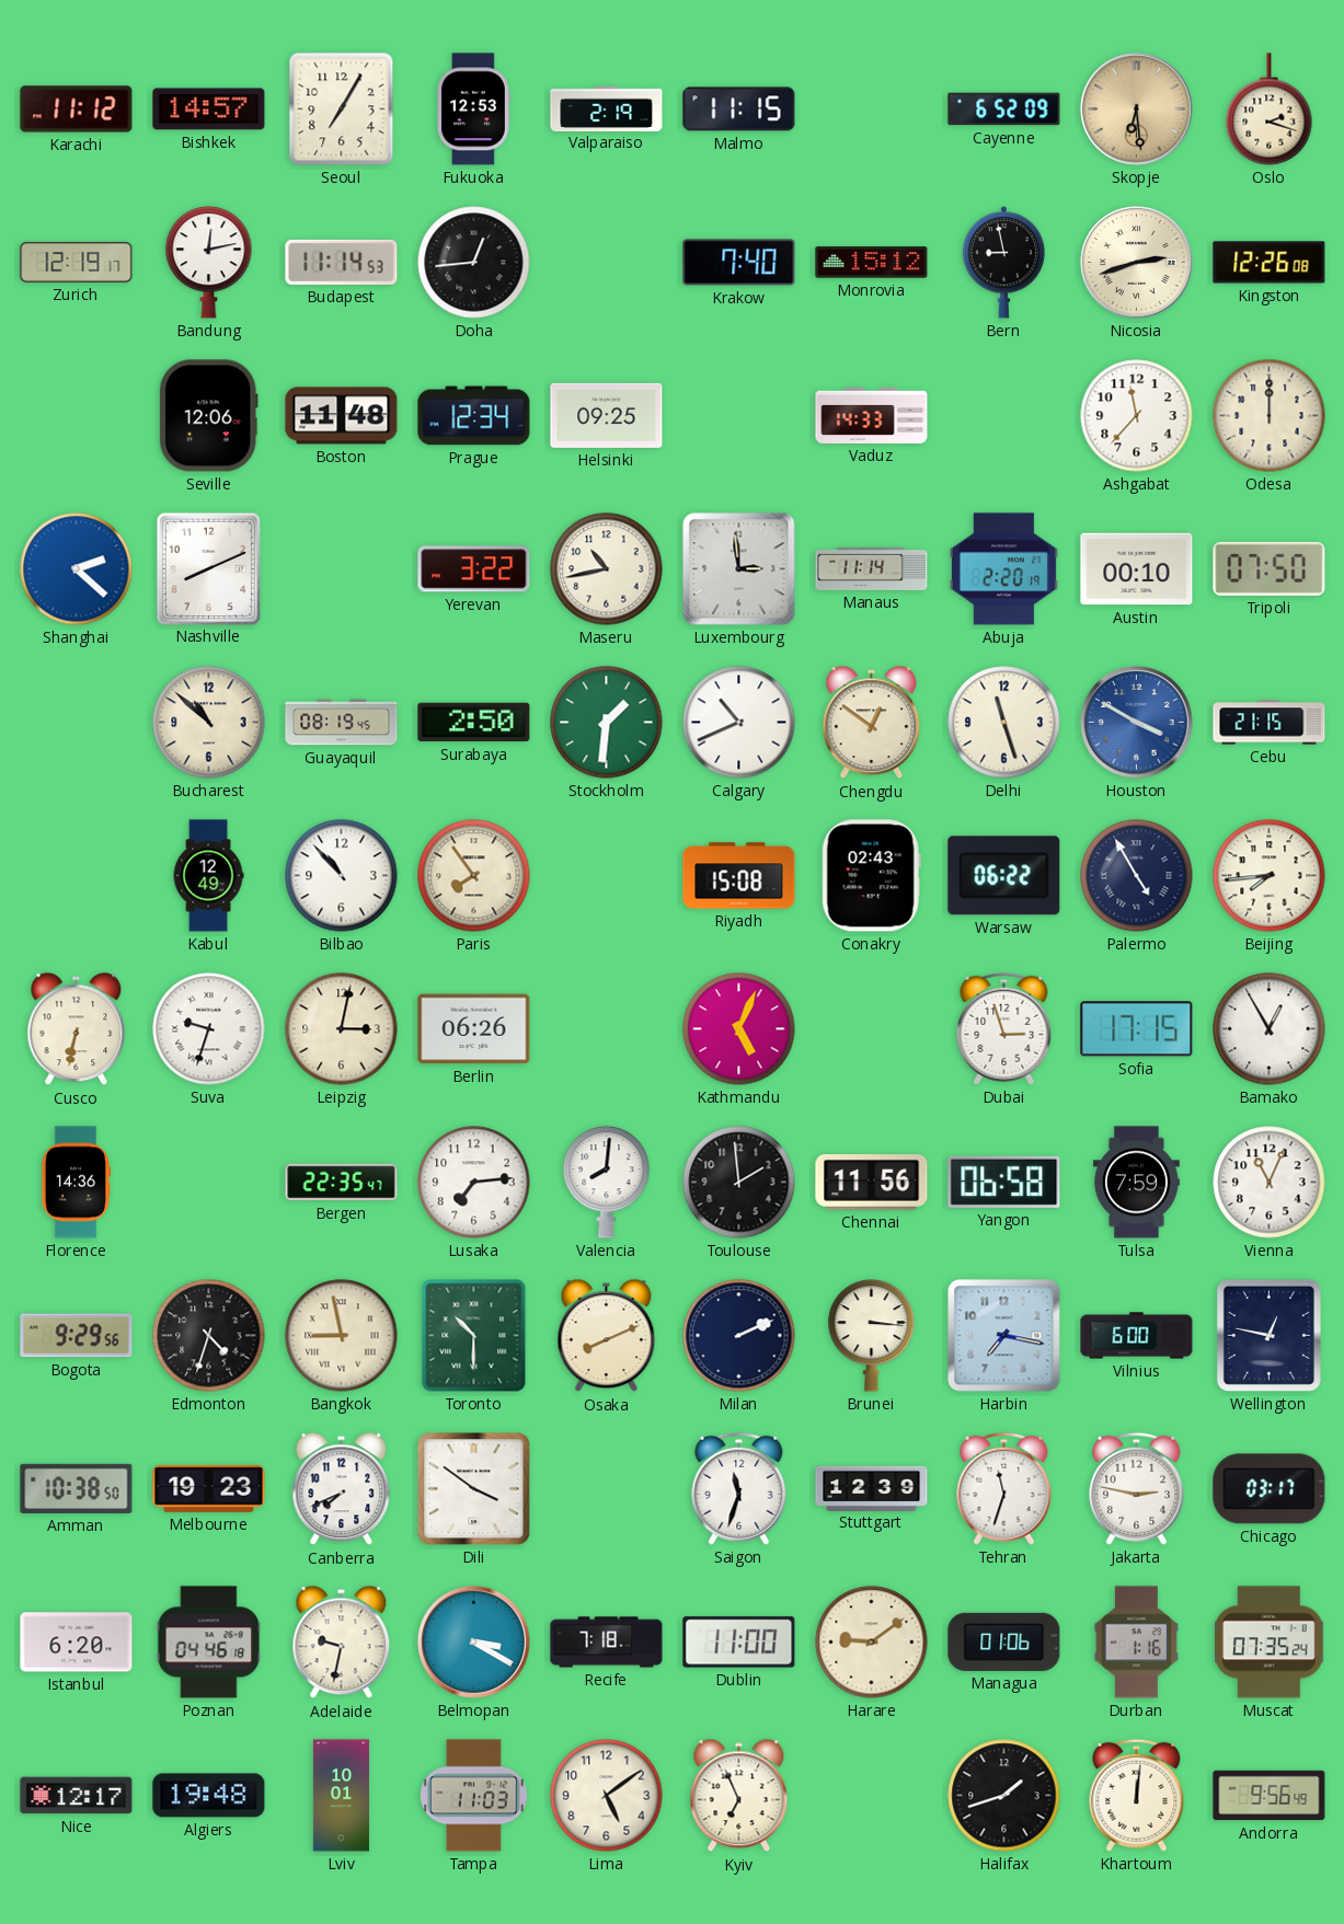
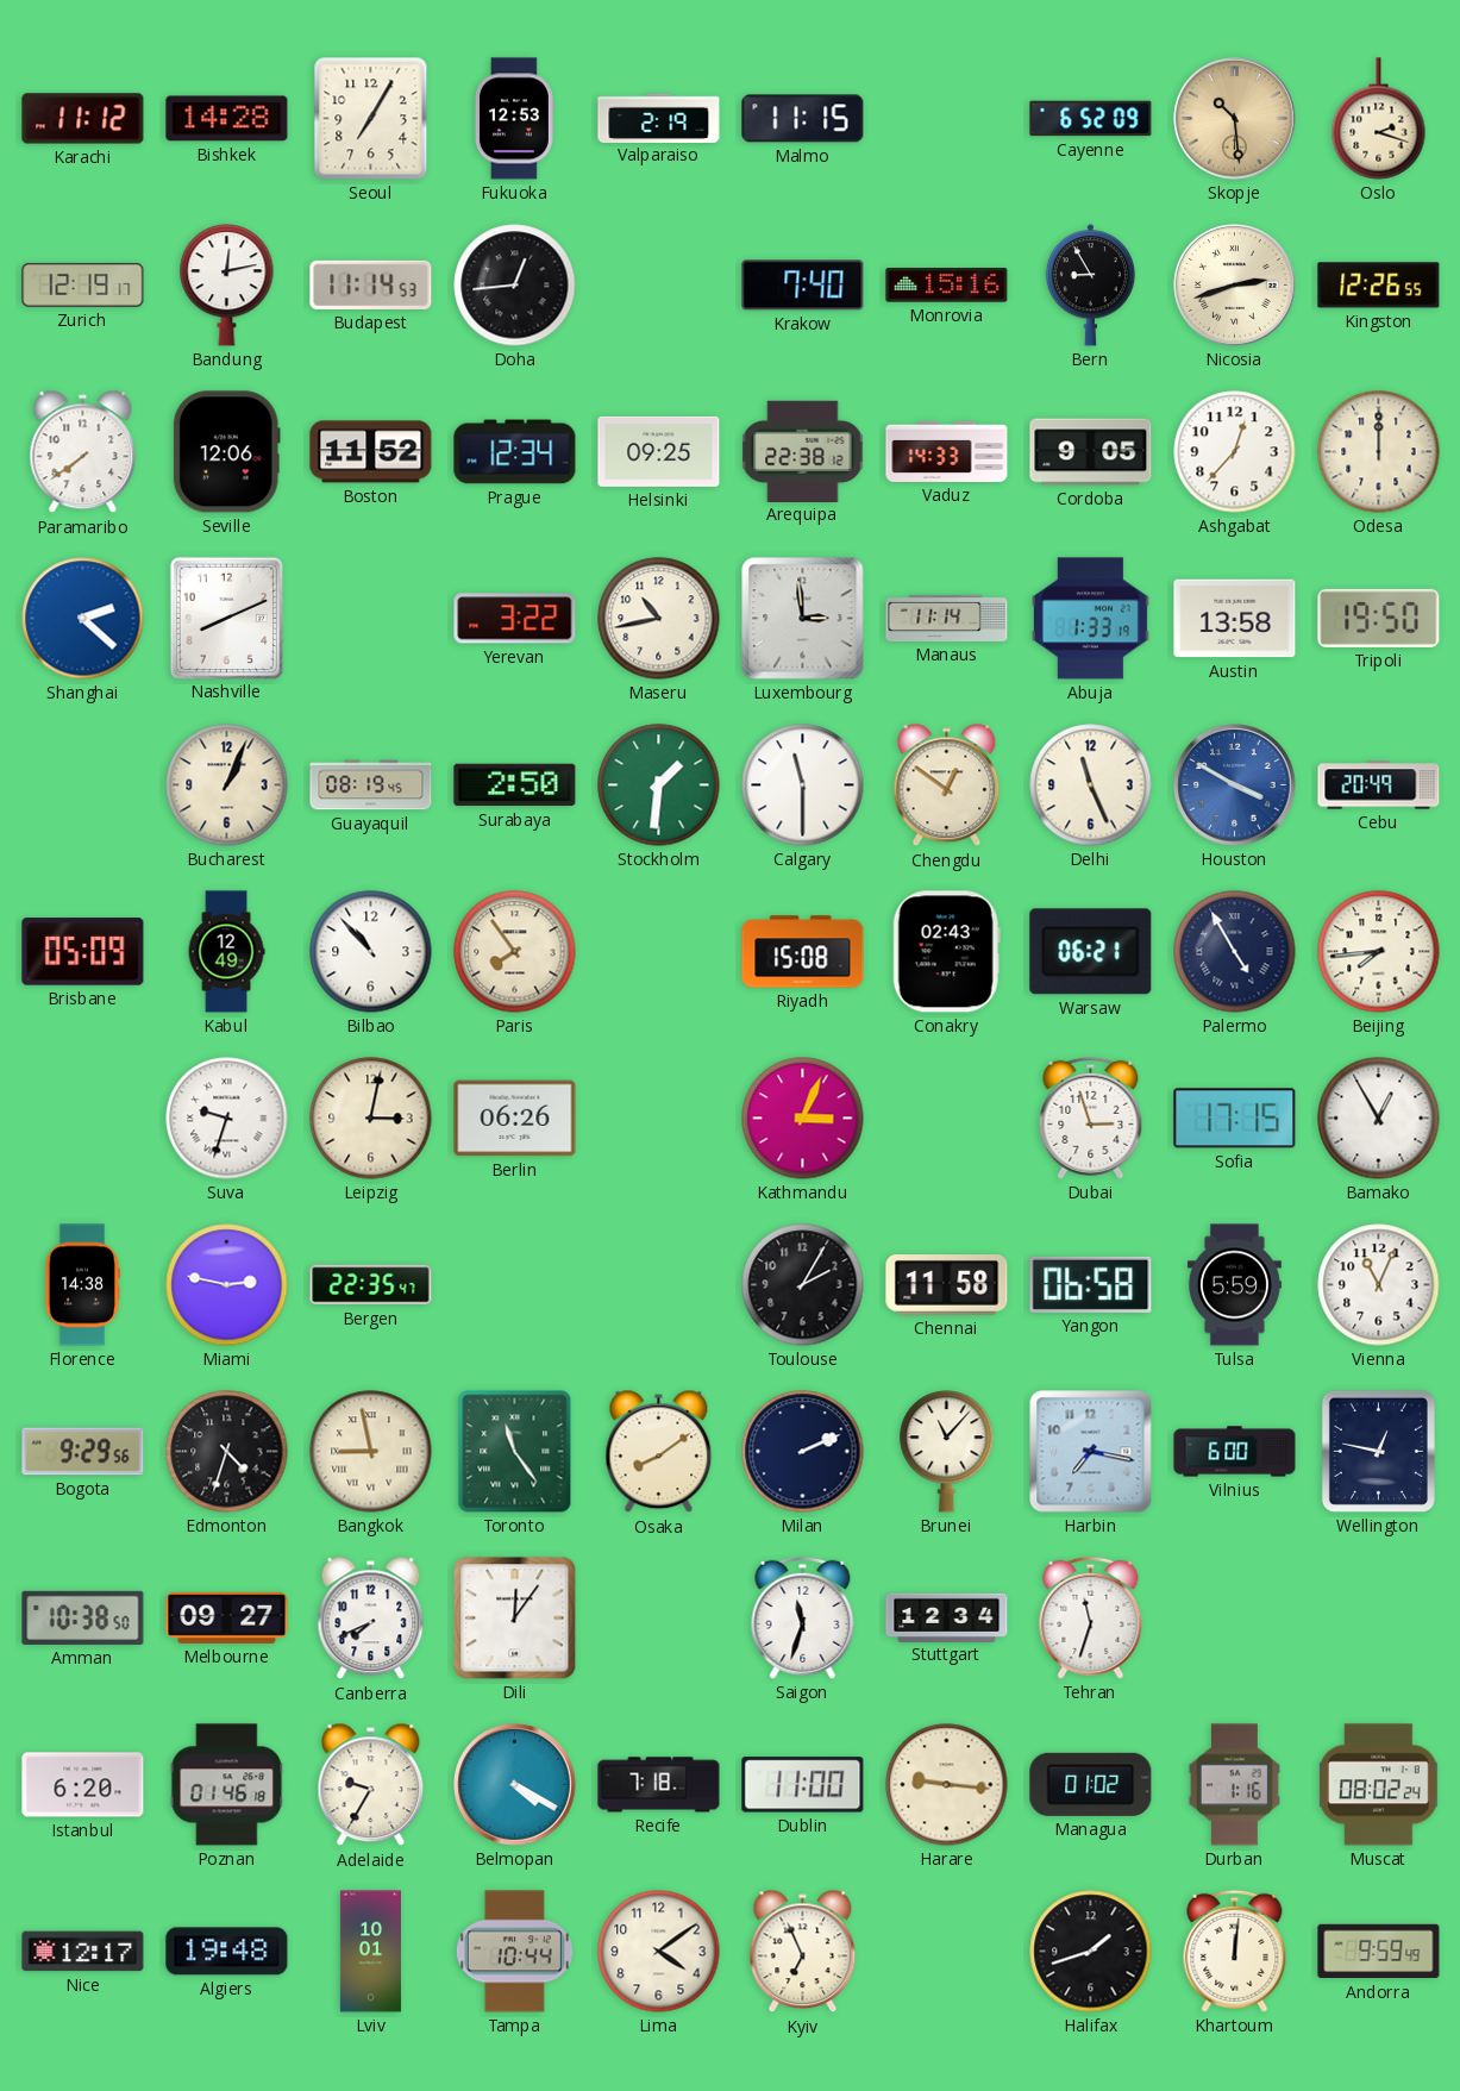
Bishkek: 14:57 -> 14:28
Skopje: 6:29 -> 10:29
Monrovia: 15:12 -> 15:16
Bern: 8:58 -> 8:55
Kingston: 12:26:08 -> 12:26:55
Paramaribo: none -> 7:39
Boston: 11:48 -> 11:52
Arequipa: none -> 22:38
Cordoba: none -> 9:05
Ashgabat: 11:37 -> 12:37
Abuja: 2:20 -> 1:33
Austin: 00:10 -> 13:58
Tripoli: 07:50 -> 19:50
Bucharest: 10:52 -> 1:04
Calgary: 10:41 -> 11:30
Delhi: 11:27 -> 11:26
Cebu: 21:15 -> 20:49
Brisbane: none -> 05:09
Warsaw: 06:22 -> 06:21
Cusco: 6:32 -> none
Kathmandu: 5:04 -> 3:04
Florence: 14:36 -> 14:38
Miami: none -> 2:47
Lusaka: 7:14 -> none
Valencia: 8:01 -> none
Toulouse: 1:59 -> 2:05
Chennai: 11:56 -> 11:58
Tulsa: 7:59 -> 5:59
Toronto: 10:30 -> 11:24
Osaka: 8:11 -> 8:09
Brunei: 3:16 -> 11:07
Melbourne: 19:23 -> 09:27
Dili: 3:51 -> 12:06
Stuttgart: 12:39 -> 12:34
Jakarta: 2:47 -> none
Chicago: 03:17 -> none
Poznan: 04:46 -> 01:46
Adelaide: 9:32 -> 9:35
Belmopan: 3:20 -> 4:20
Harare: 9:09 -> 9:16
Managua: 01:06 -> 01:02
Muscat: 07:35 -> 08:02
Tampa: 11:03 -> 10:44
Lima: 5:09 -> 4:09
Andorra: 9:56 -> 9:59
